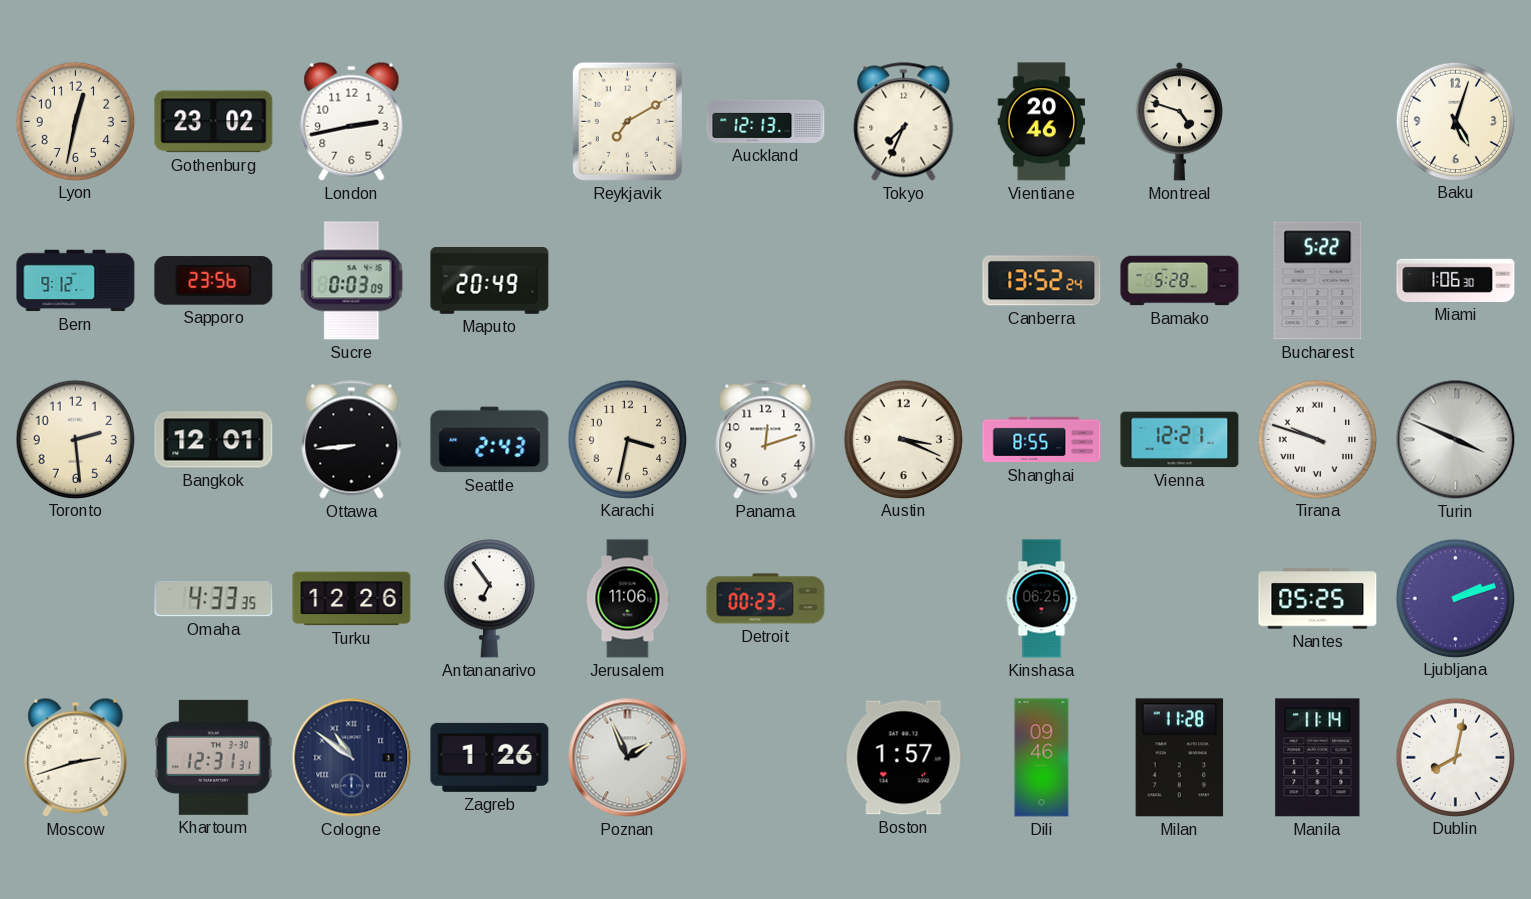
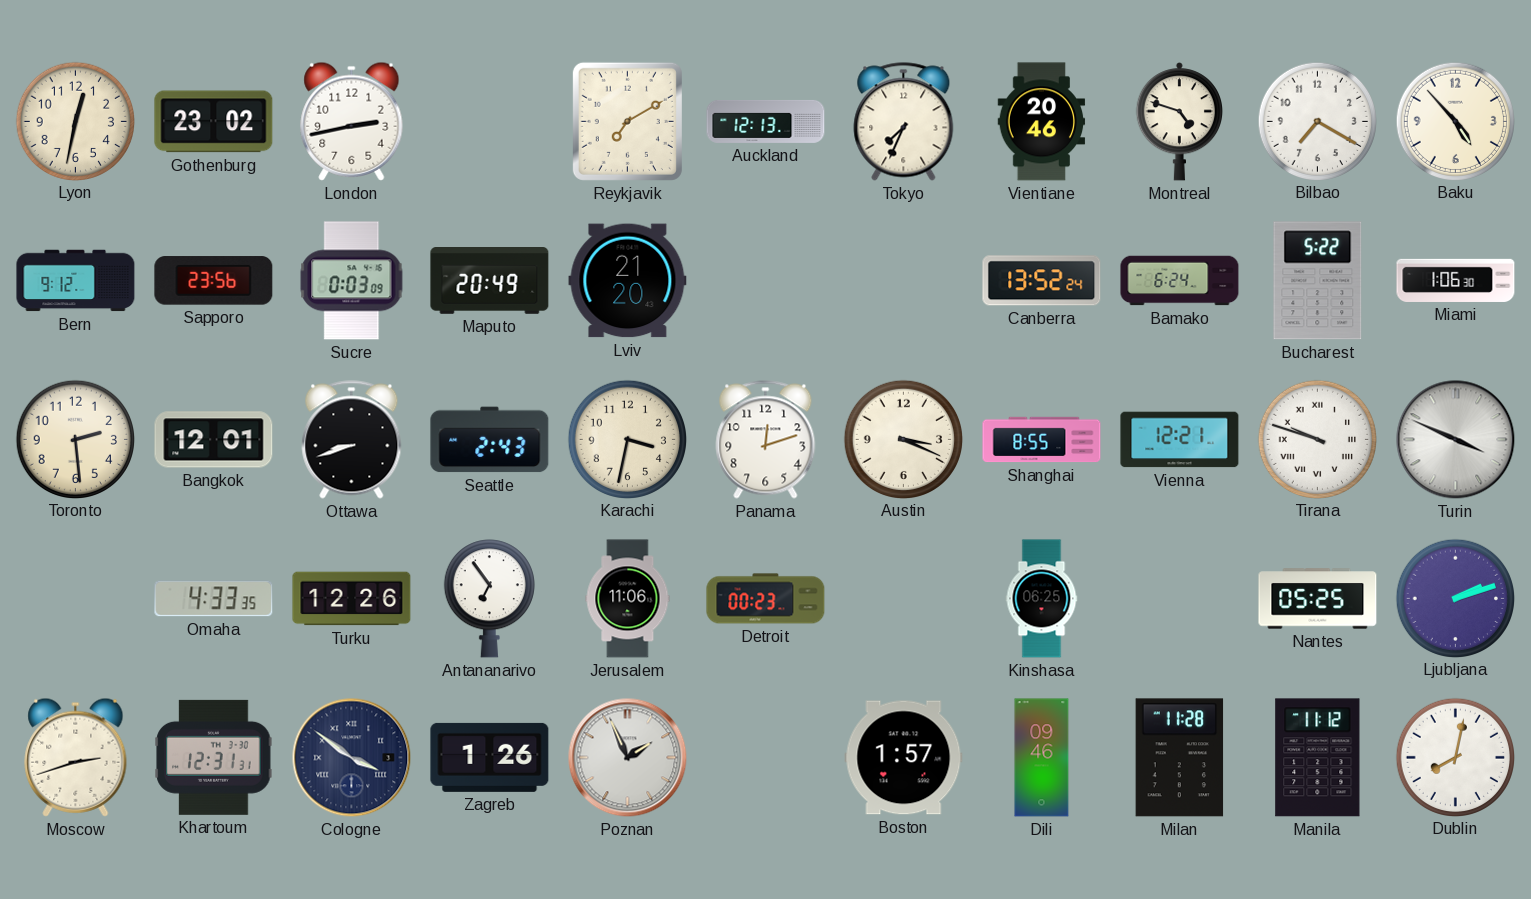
Bilbao: none -> 7:20
Baku: 5:03 -> 4:53
Lviv: none -> 21:20
Bamako: 5:28 -> 6:24
Ottawa: 8:44 -> 8:42
Cologne: 10:51 -> 3:51
Manila: 11:14 -> 11:12
